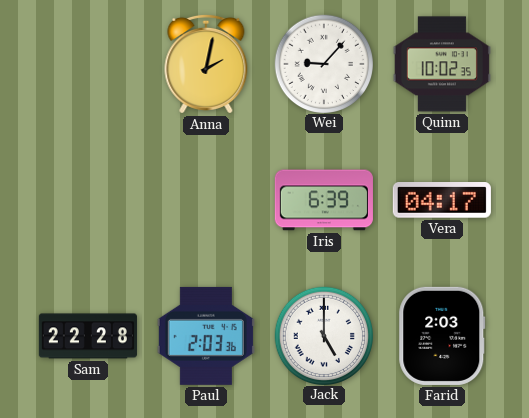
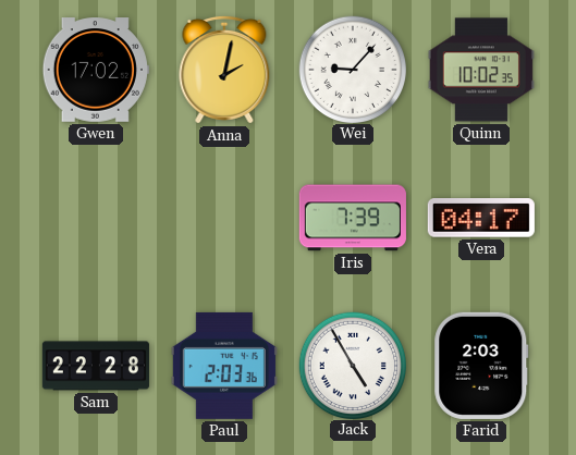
Gwen: none -> 17:02
Iris: 6:39 -> 7:39
Jack: 5:00 -> 4:55
